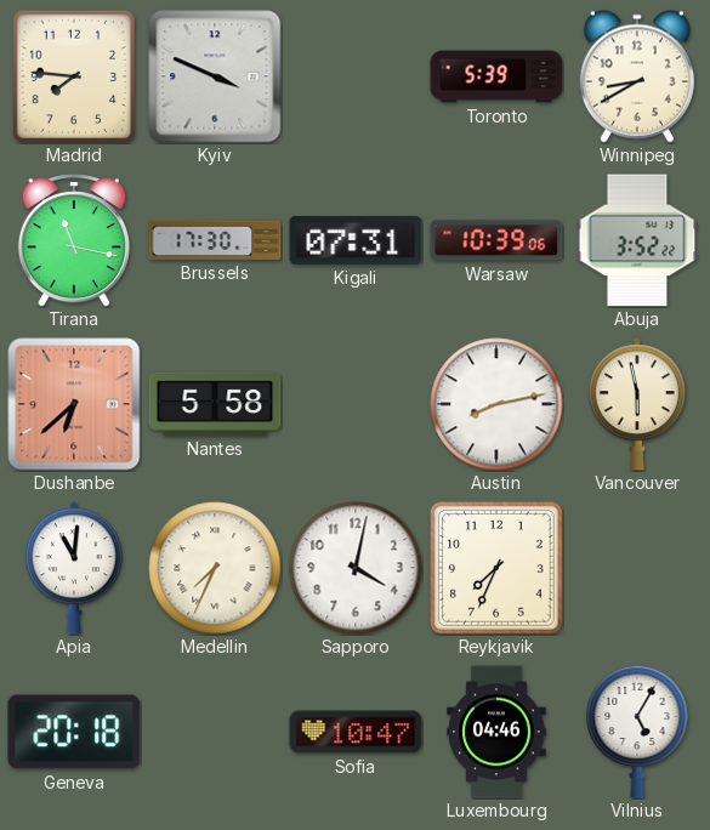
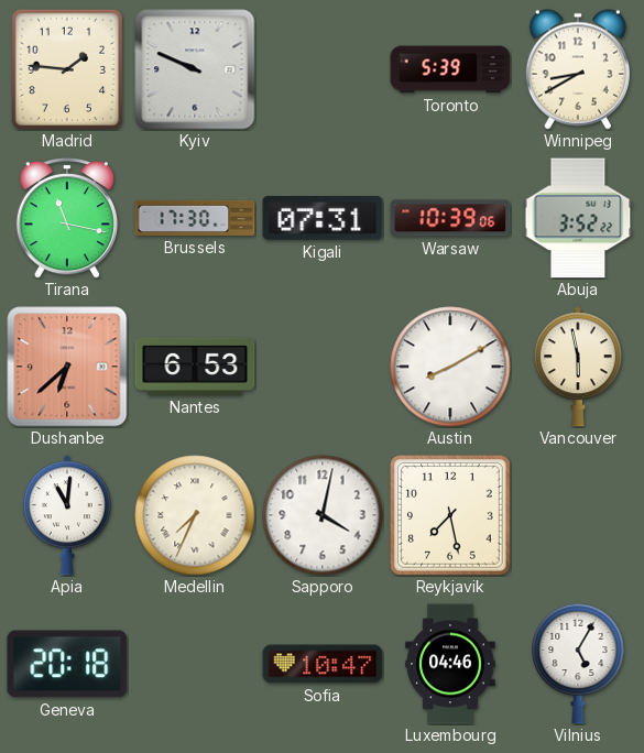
Madrid: 7:46 -> 1:46
Kyiv: 3:49 -> 9:49
Nantes: 5:58 -> 6:53
Austin: 8:13 -> 8:10
Reykjavik: 7:34 -> 7:28
